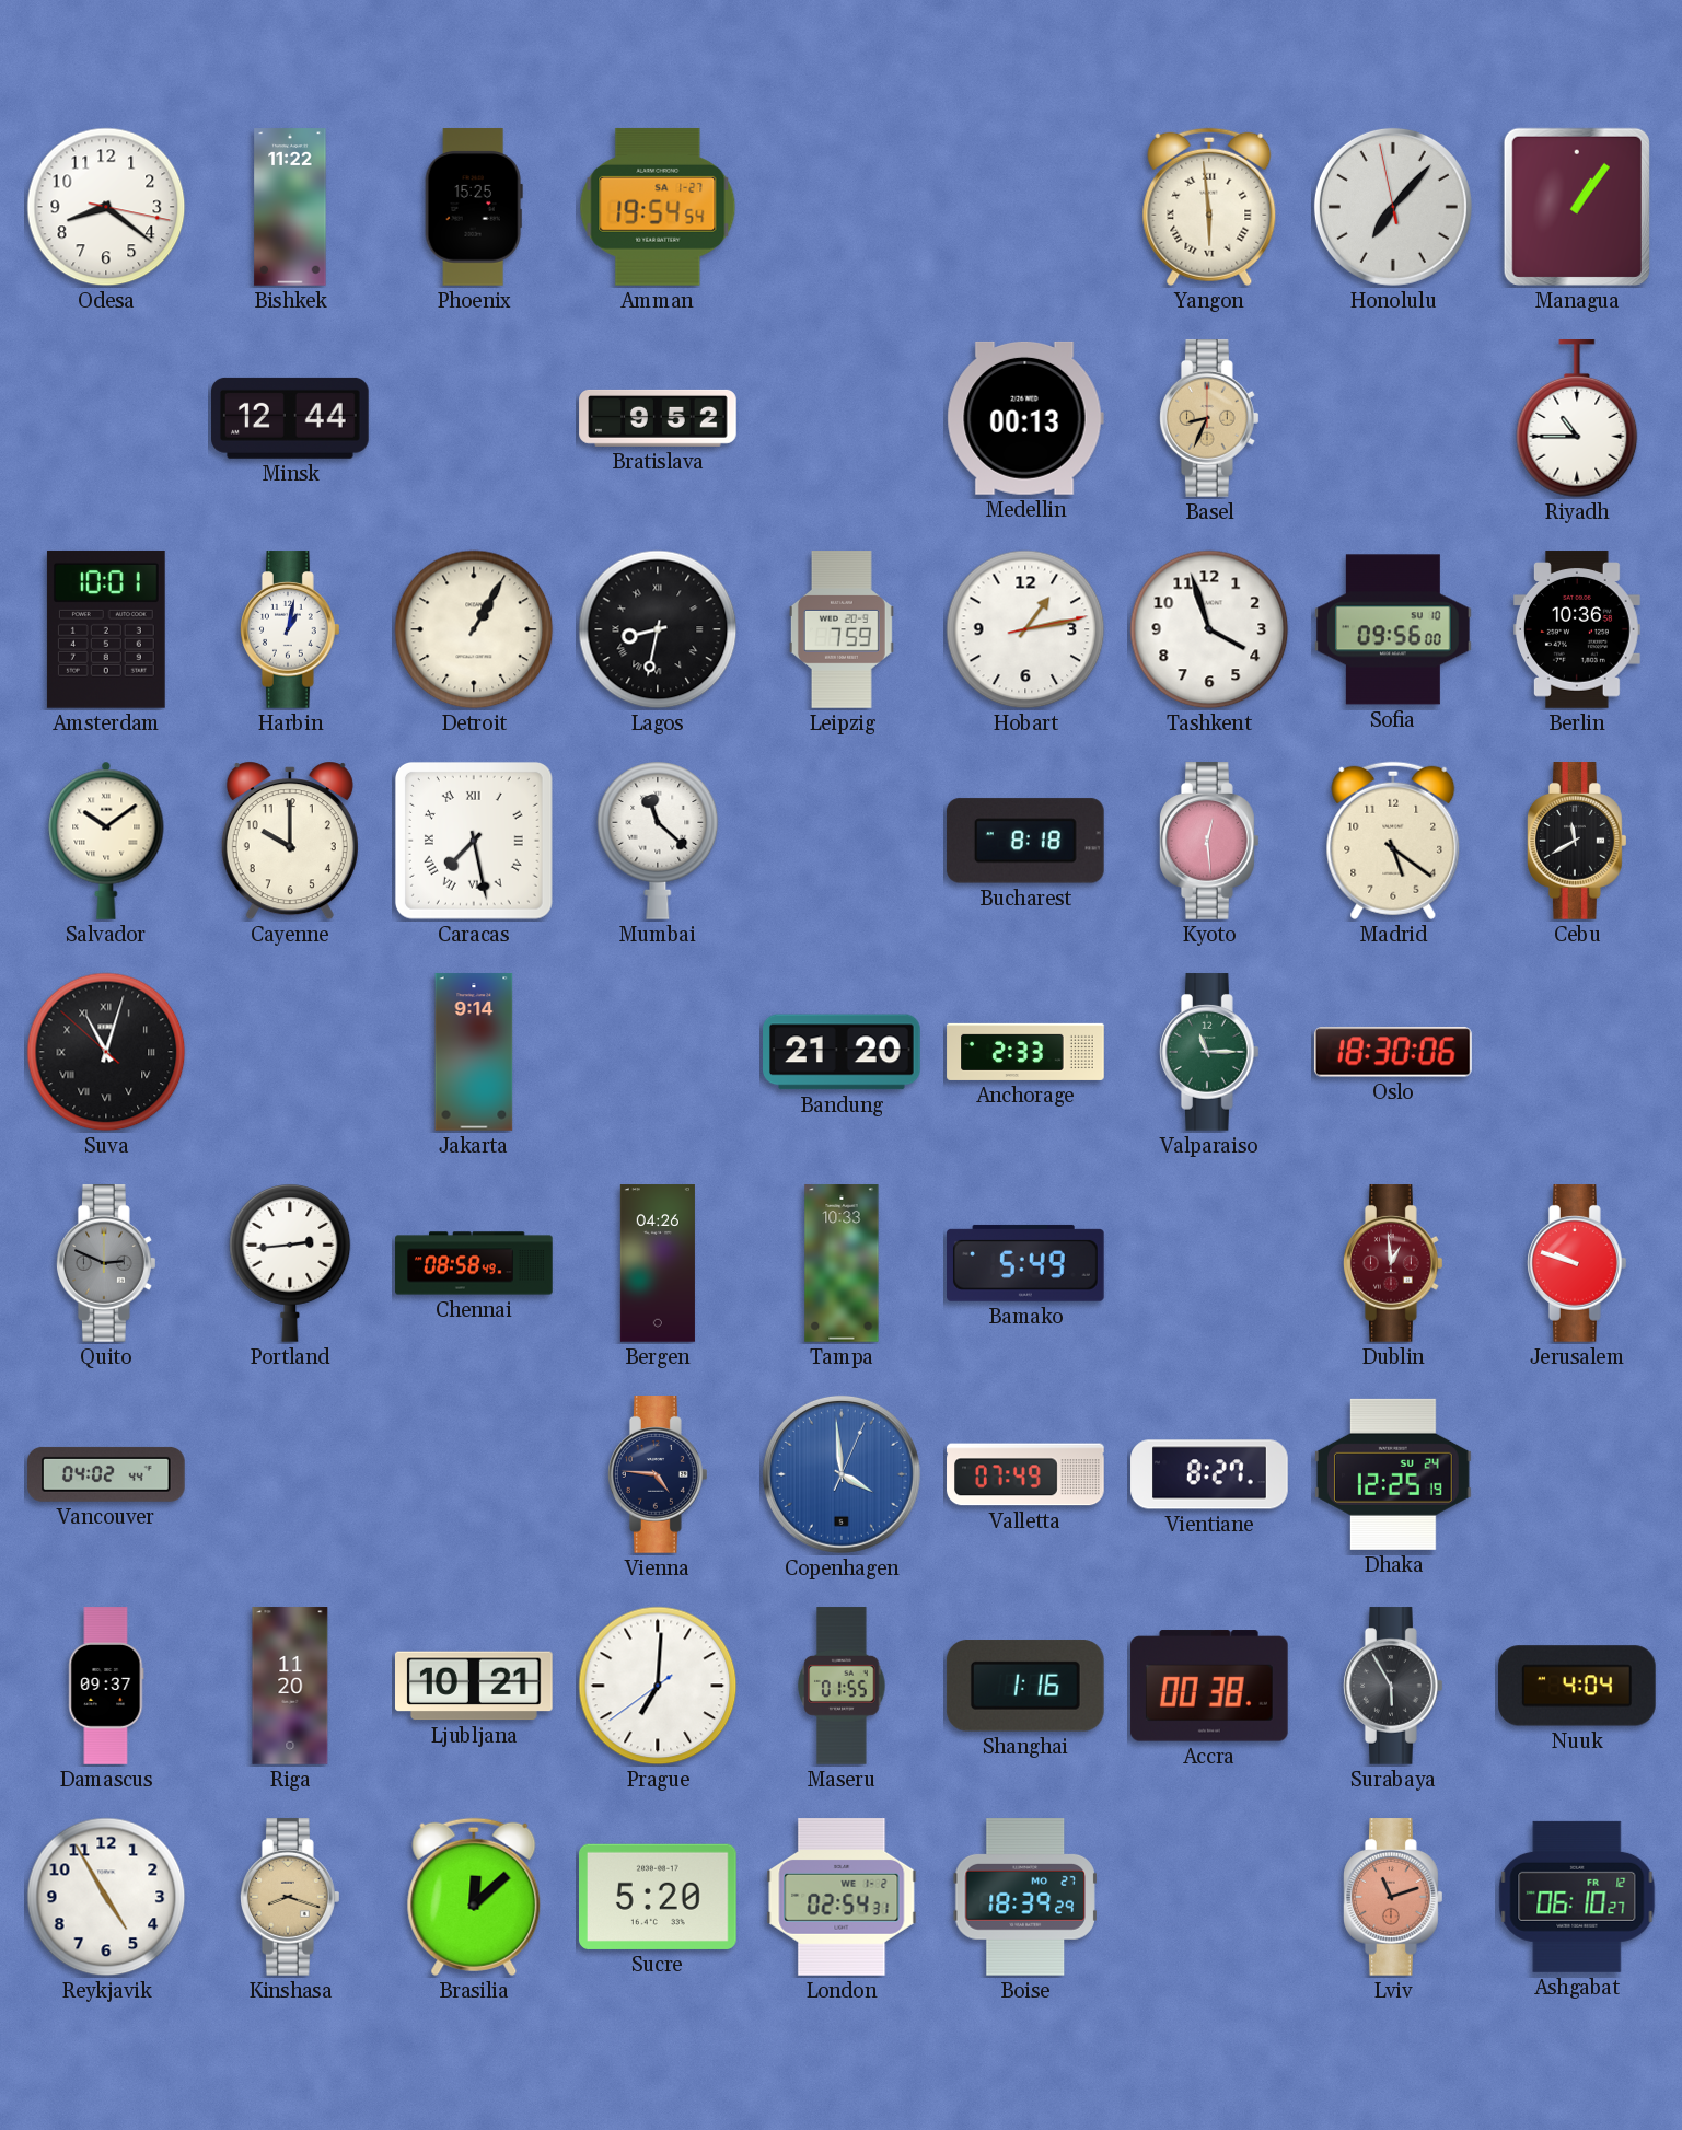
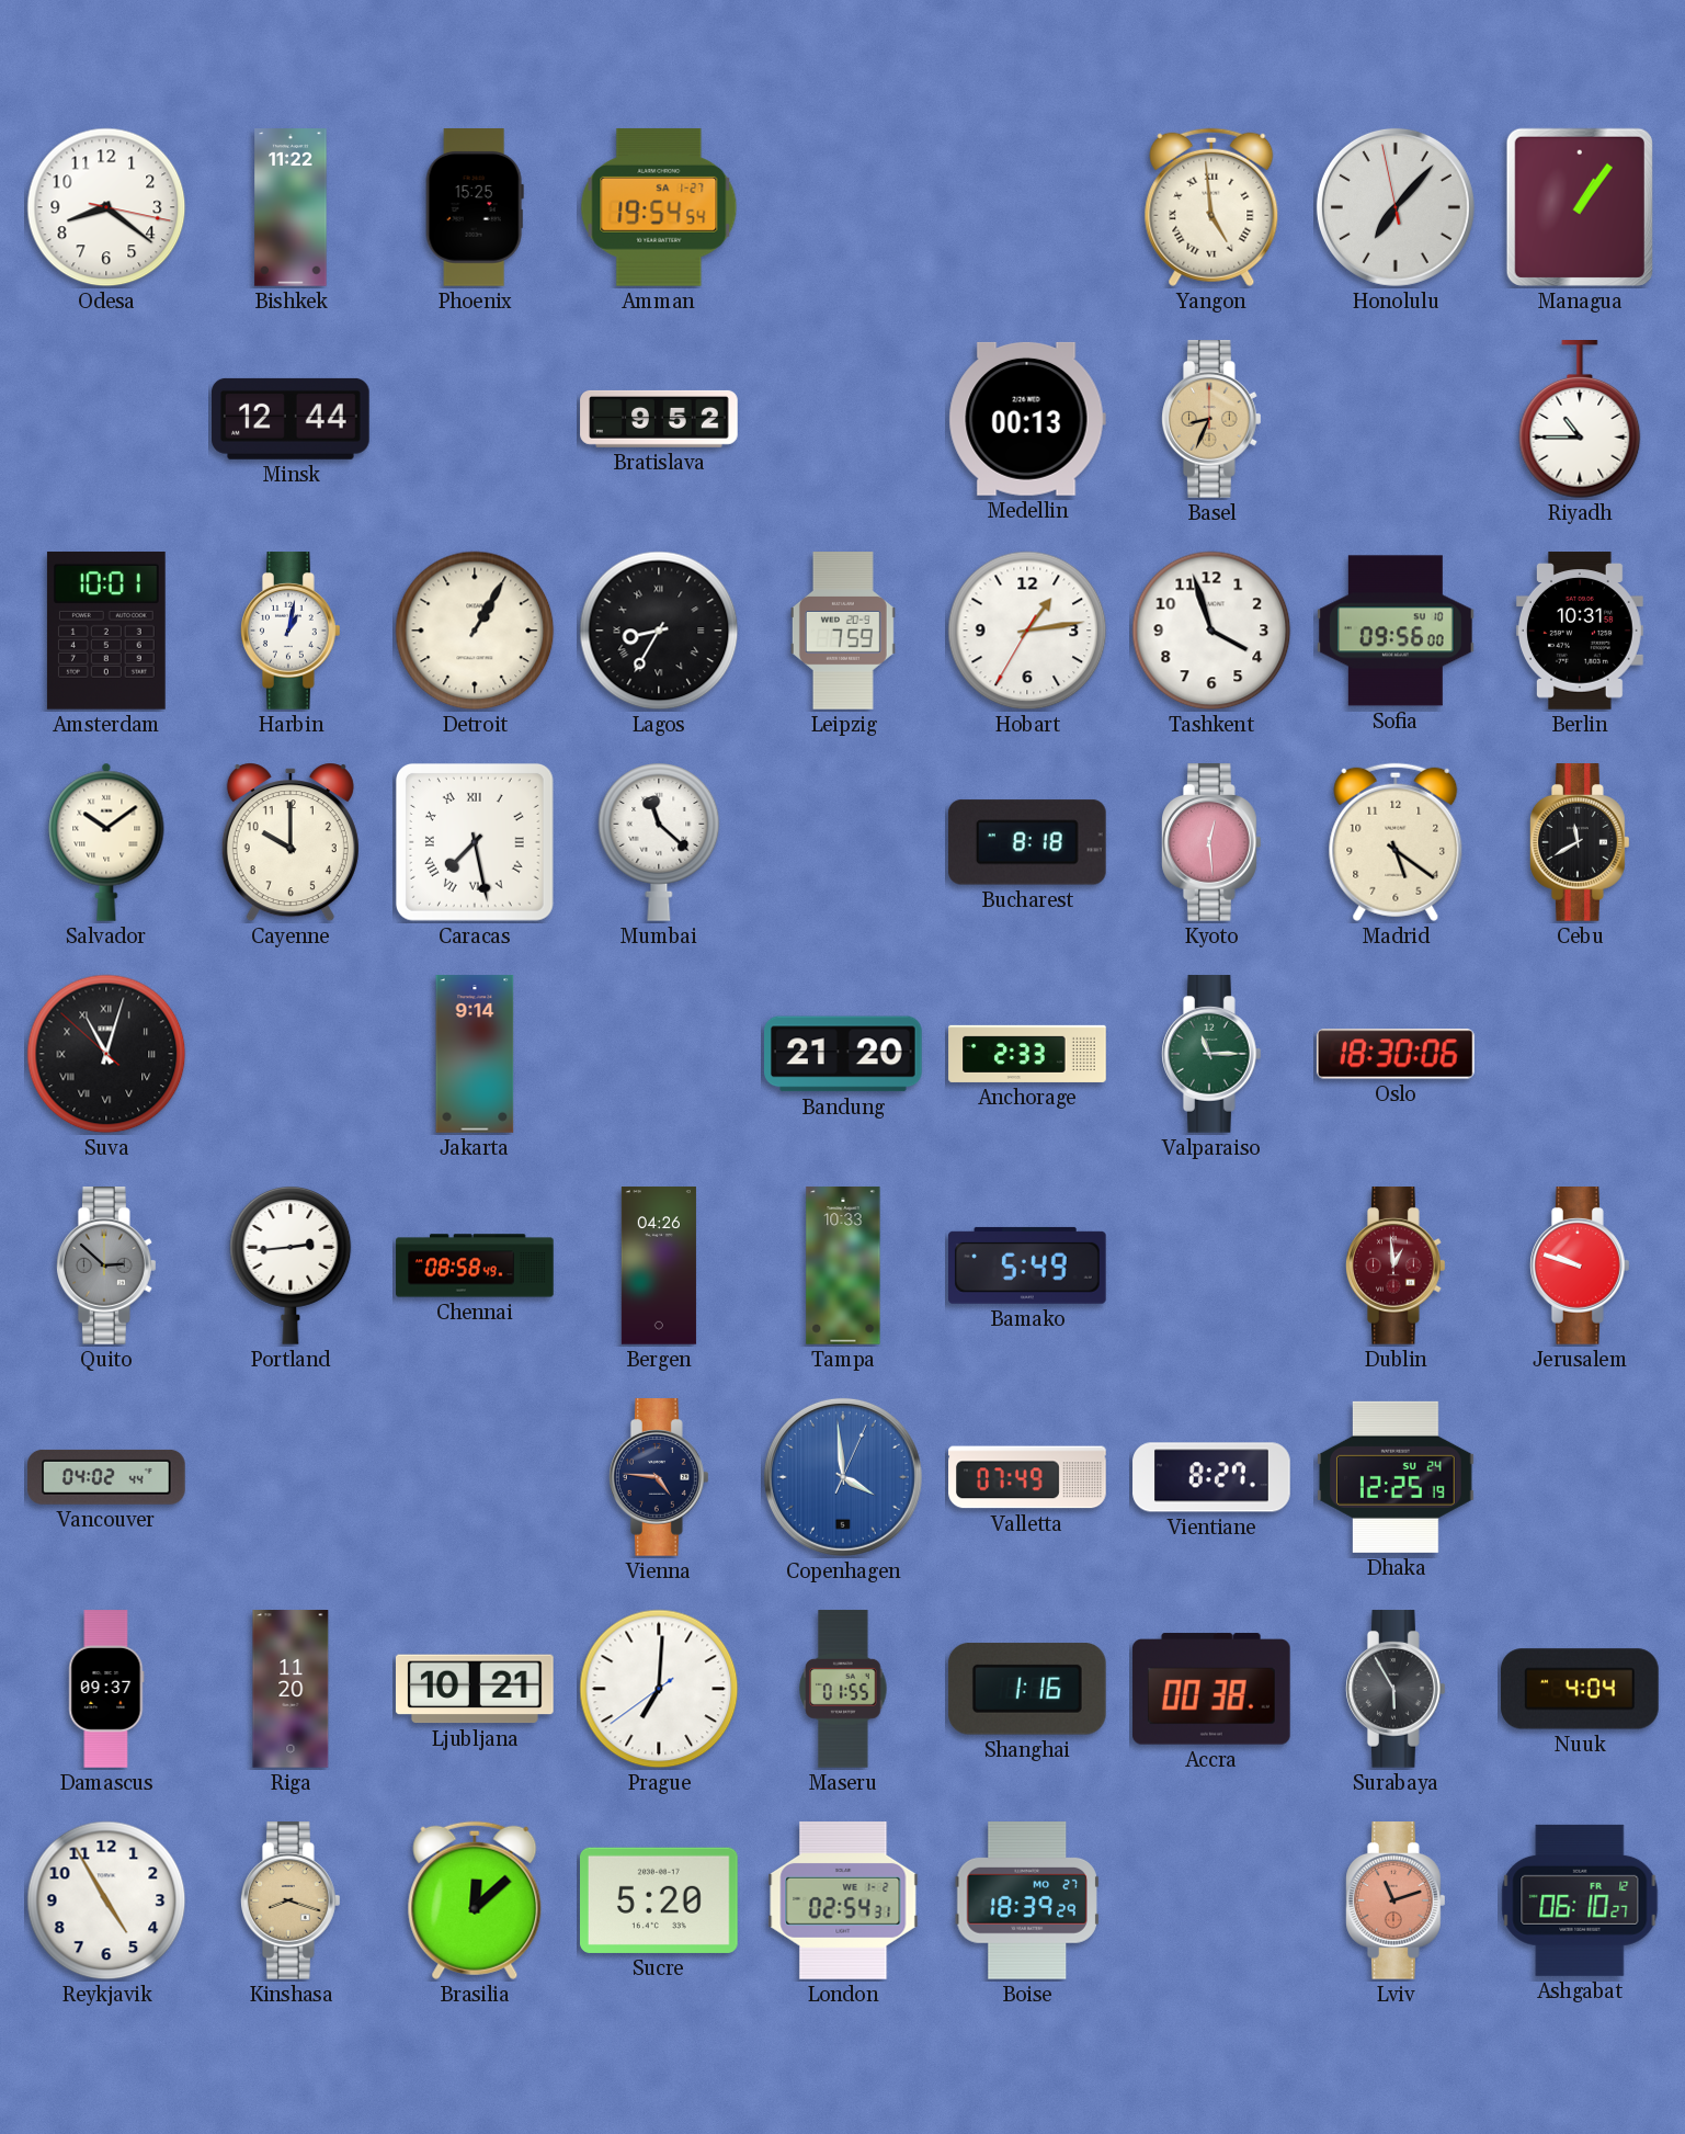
Yangon: 5:59 -> 4:59
Lagos: 8:32 -> 8:35
Hobart: 1:13:13 -> 1:13:35
Berlin: 10:36 -> 10:31
Quito: 2:49 -> 2:52
